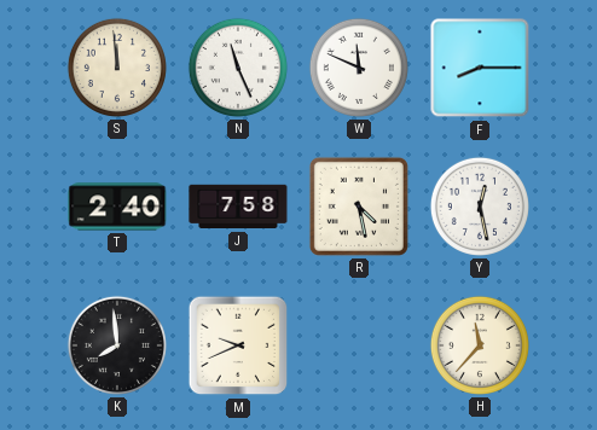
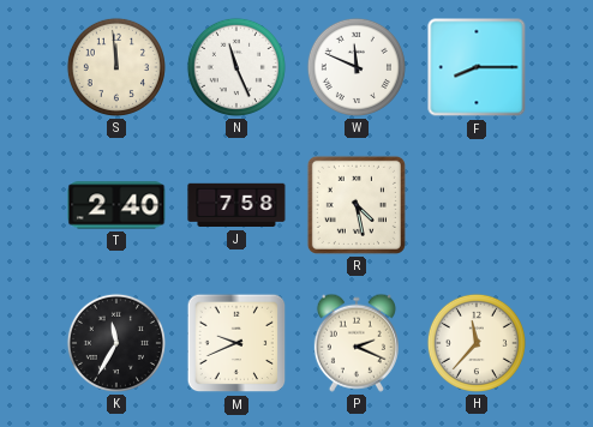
Y: 12:28 -> none
K: 7:59 -> 11:35
P: none -> 2:19
